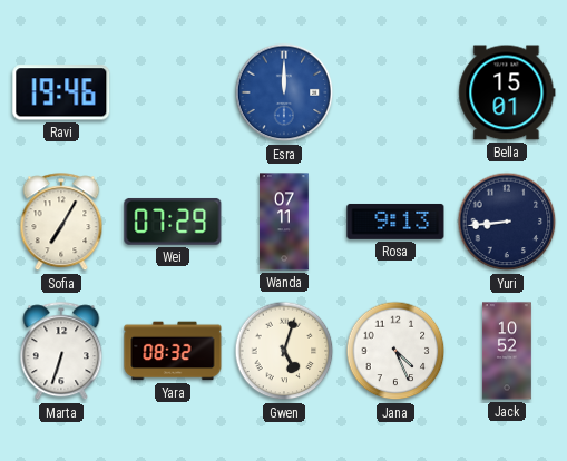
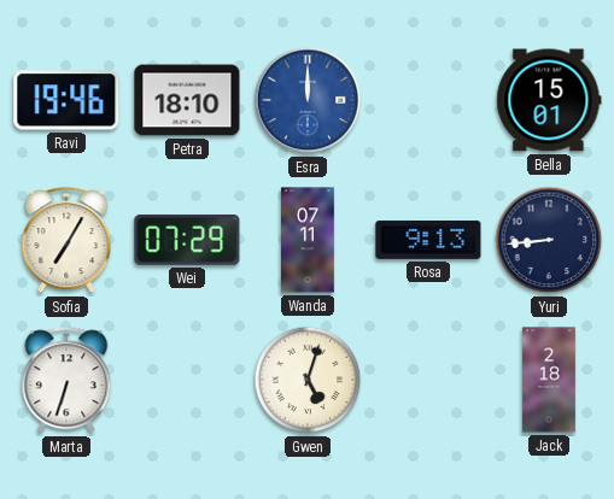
Petra: none -> 18:10
Yara: 08:32 -> none
Jana: 4:26 -> none
Jack: 10:52 -> 2:18
